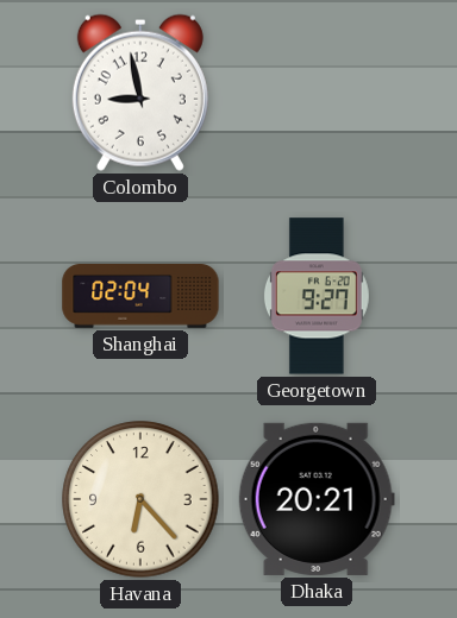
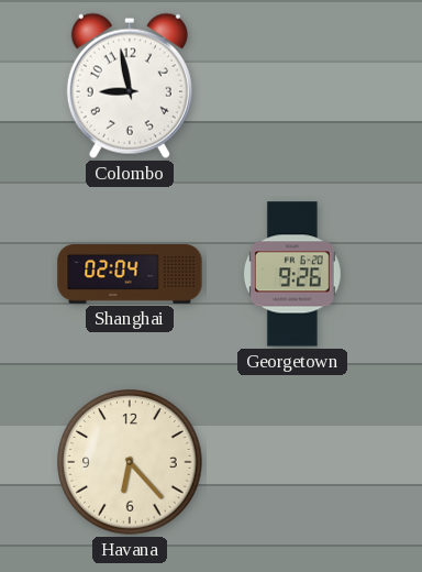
Georgetown: 9:27 -> 9:26
Dhaka: 20:21 -> none
